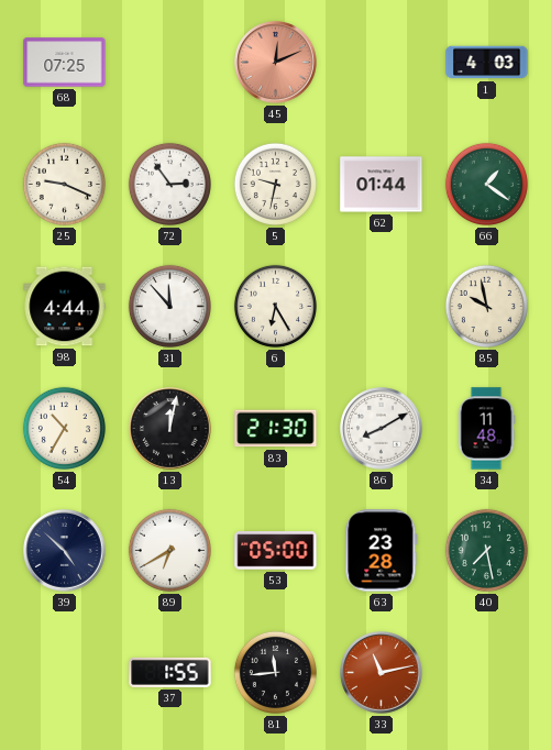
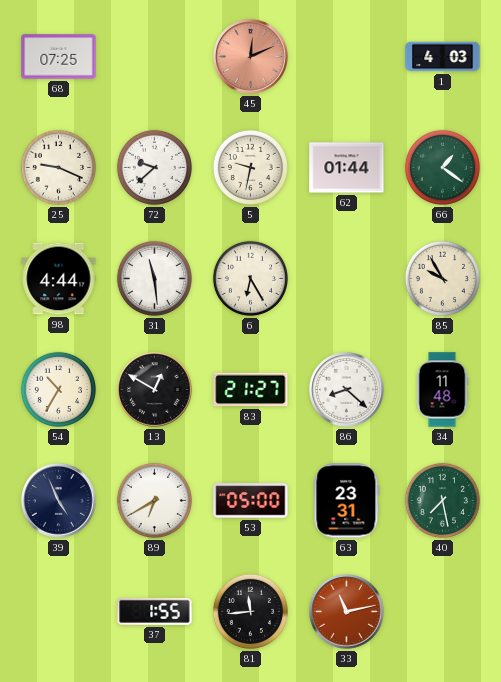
72: 2:54 -> 9:38
31: 11:53 -> 11:29
85: 9:58 -> 9:55
13: 12:02 -> 12:50
83: 21:30 -> 21:27
86: 8:10 -> 8:22
39: 4:52 -> 4:56
63: 23:28 -> 23:31
